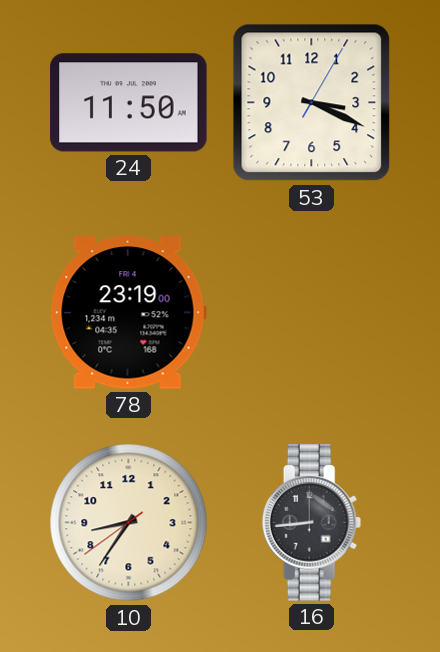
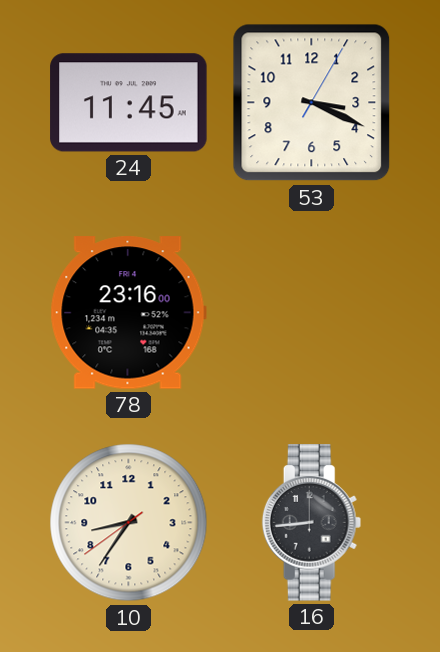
24: 11:50 -> 11:45
78: 23:19 -> 23:16
